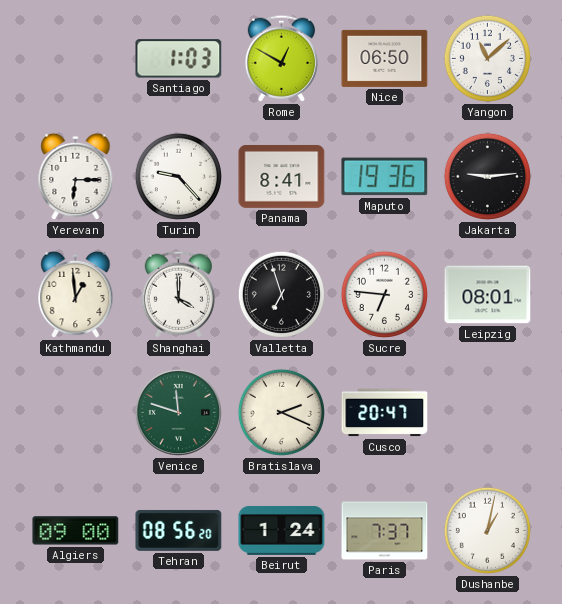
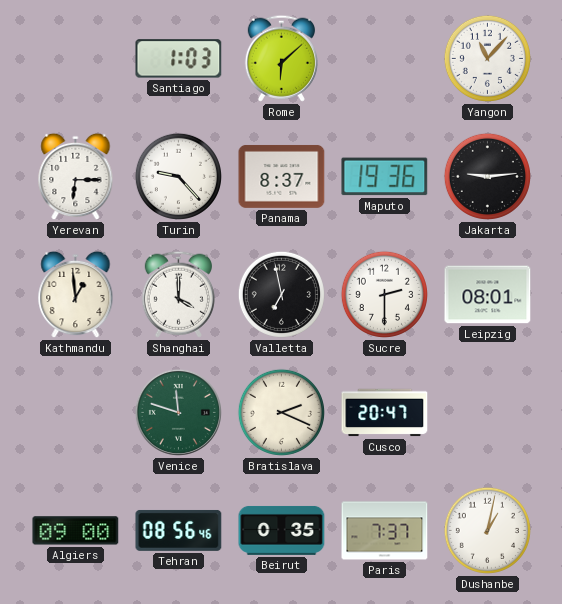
Rome: 12:50 -> 6:08
Nice: 06:50 -> none
Yangon: 11:08 -> 11:07
Panama: 8:41 -> 8:37
Valletta: 6:57 -> 6:58
Sucre: 6:46 -> 2:30
Tehran: 08:56:20 -> 08:56:46
Beirut: 1:24 -> 0:35
